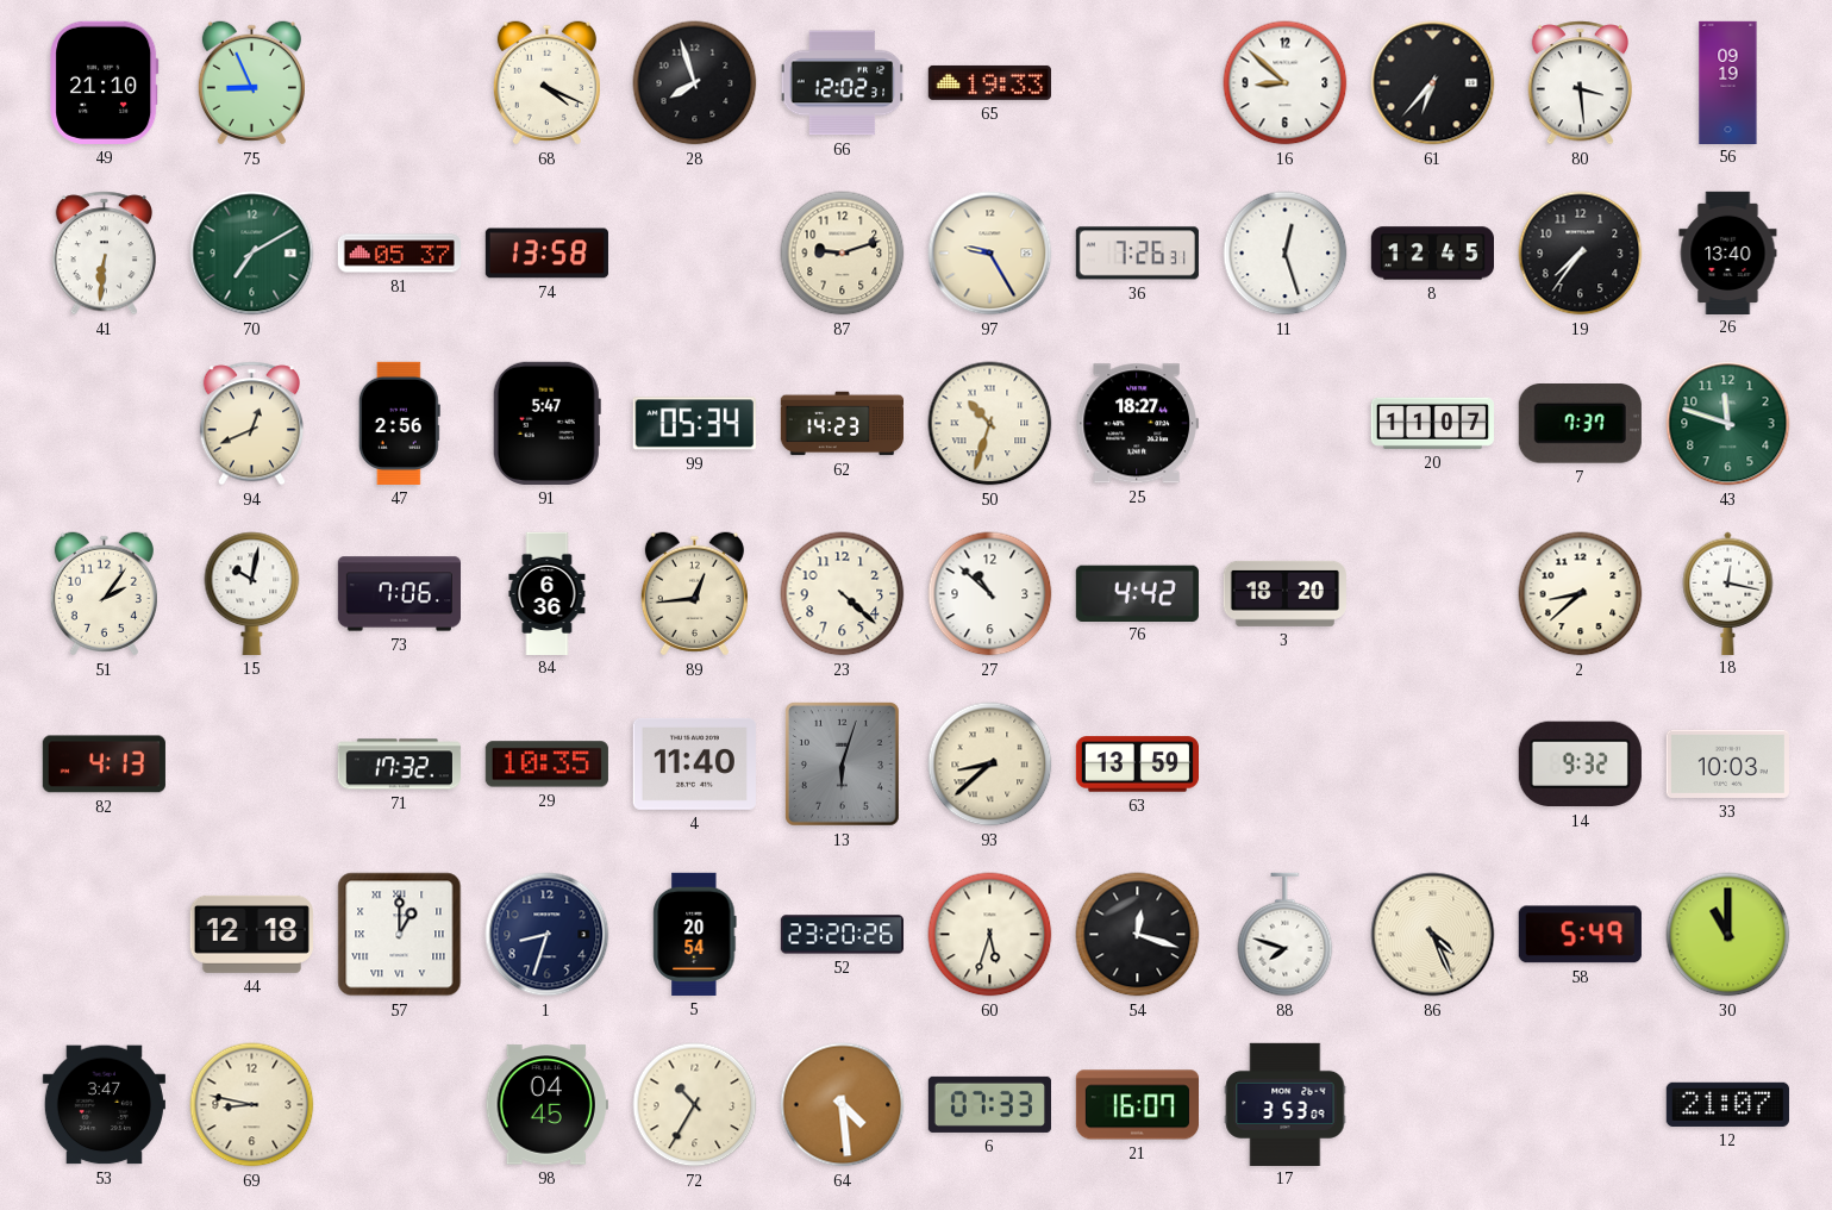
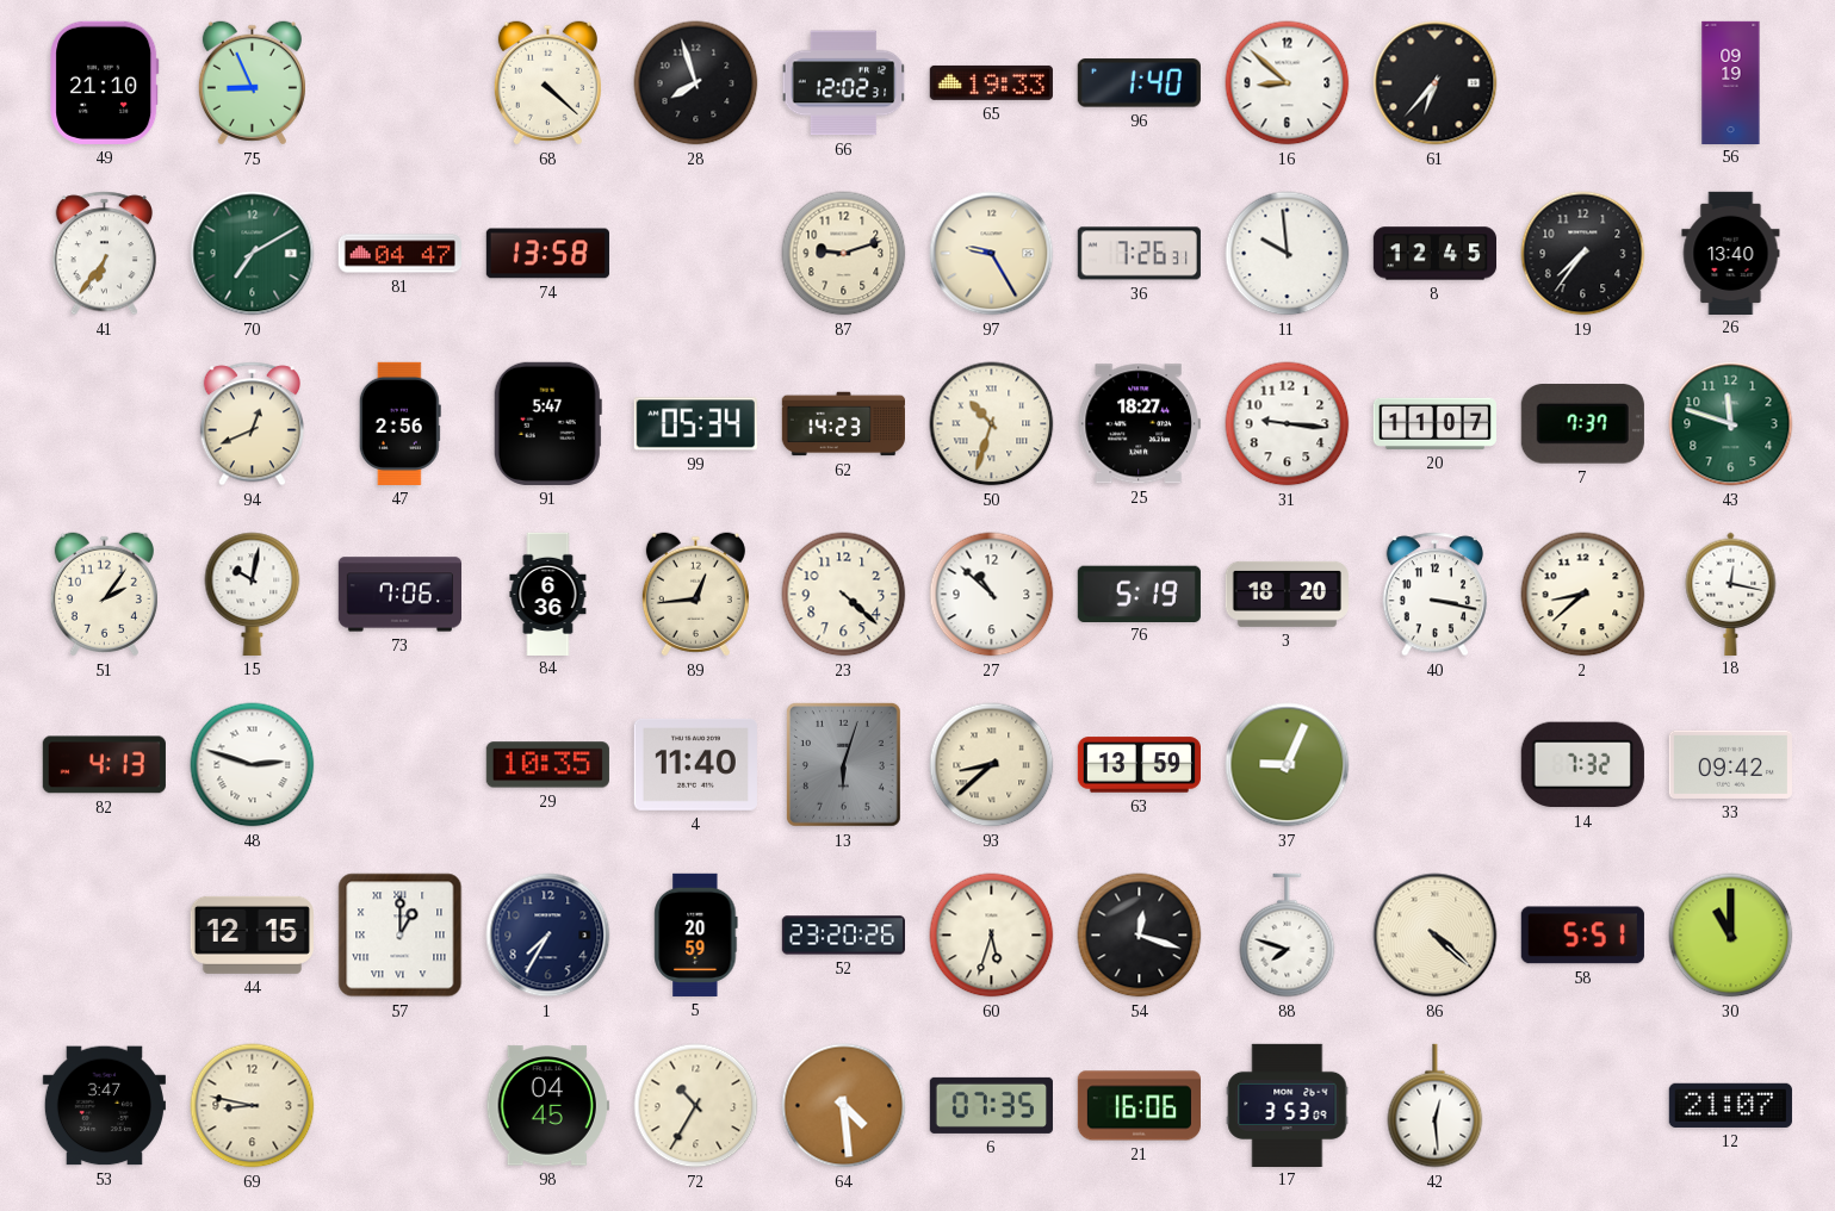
68: 4:19 -> 4:22
96: none -> 1:40
80: 3:29 -> none
41: 6:31 -> 6:36
81: 05:37 -> 04:47
11: 12:27 -> 9:59
31: none -> 9:16
76: 4:42 -> 5:19
40: none -> 3:17
48: none -> 2:48
71: 17:32 -> none
37: none -> 9:04
14: 9:32 -> 7:32
33: 10:03 -> 09:42
44: 12:18 -> 12:15
1: 8:33 -> 7:35
5: 20:54 -> 20:59
86: 4:26 -> 4:22
58: 5:49 -> 5:51
6: 07:33 -> 07:35
21: 16:07 -> 16:06
42: none -> 12:29
